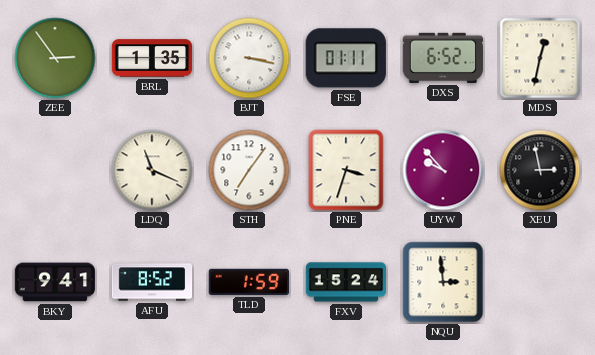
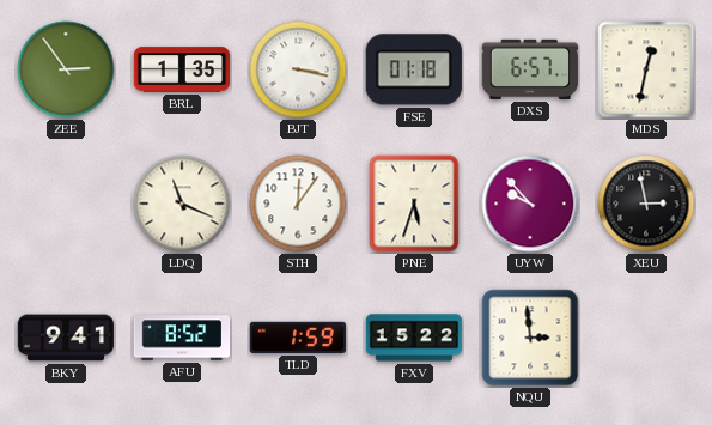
FSE: 01:11 -> 01:18
DXS: 6:52 -> 6:57
STH: 7:06 -> 12:06
PNE: 3:33 -> 5:33
FXV: 15:24 -> 15:22
